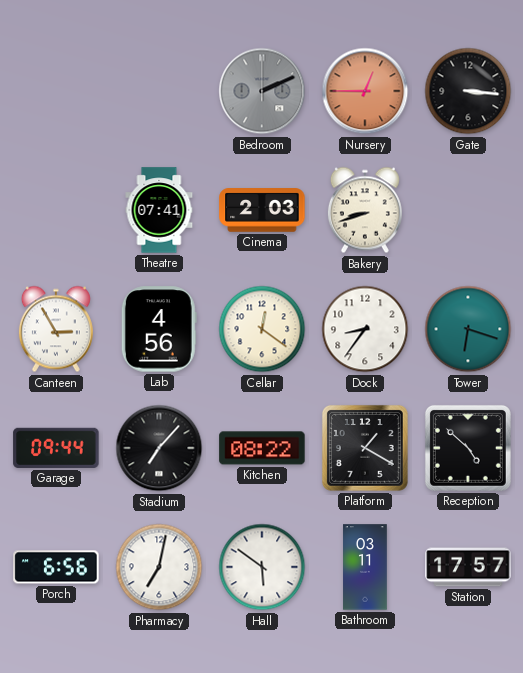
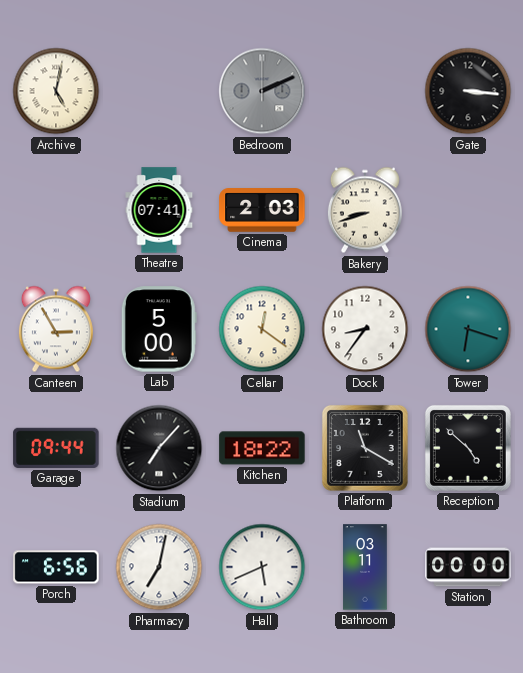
Archive: none -> 5:02
Nursery: 12:45 -> none
Lab: 4:56 -> 5:00
Kitchen: 08:22 -> 18:22
Platform: 1:20 -> 11:20
Hall: 5:51 -> 5:41
Station: 17:57 -> 00:00
